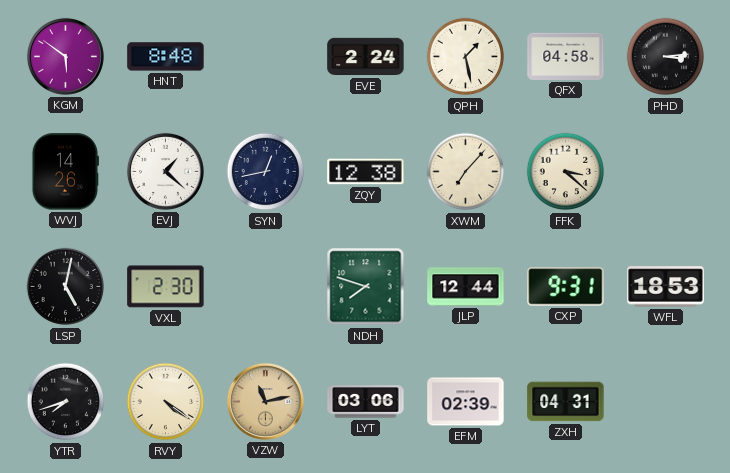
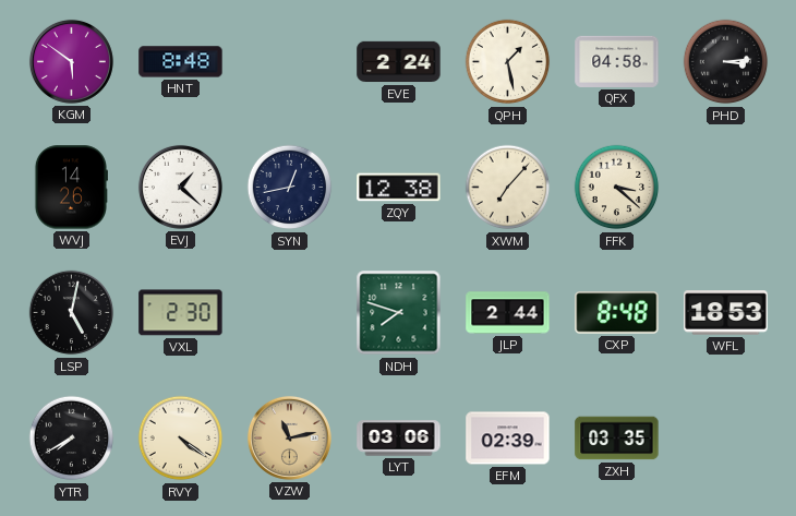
JLP: 12:44 -> 2:44
CXP: 9:31 -> 8:48
YTR: 7:42 -> 7:40
ZXH: 04:31 -> 03:35
